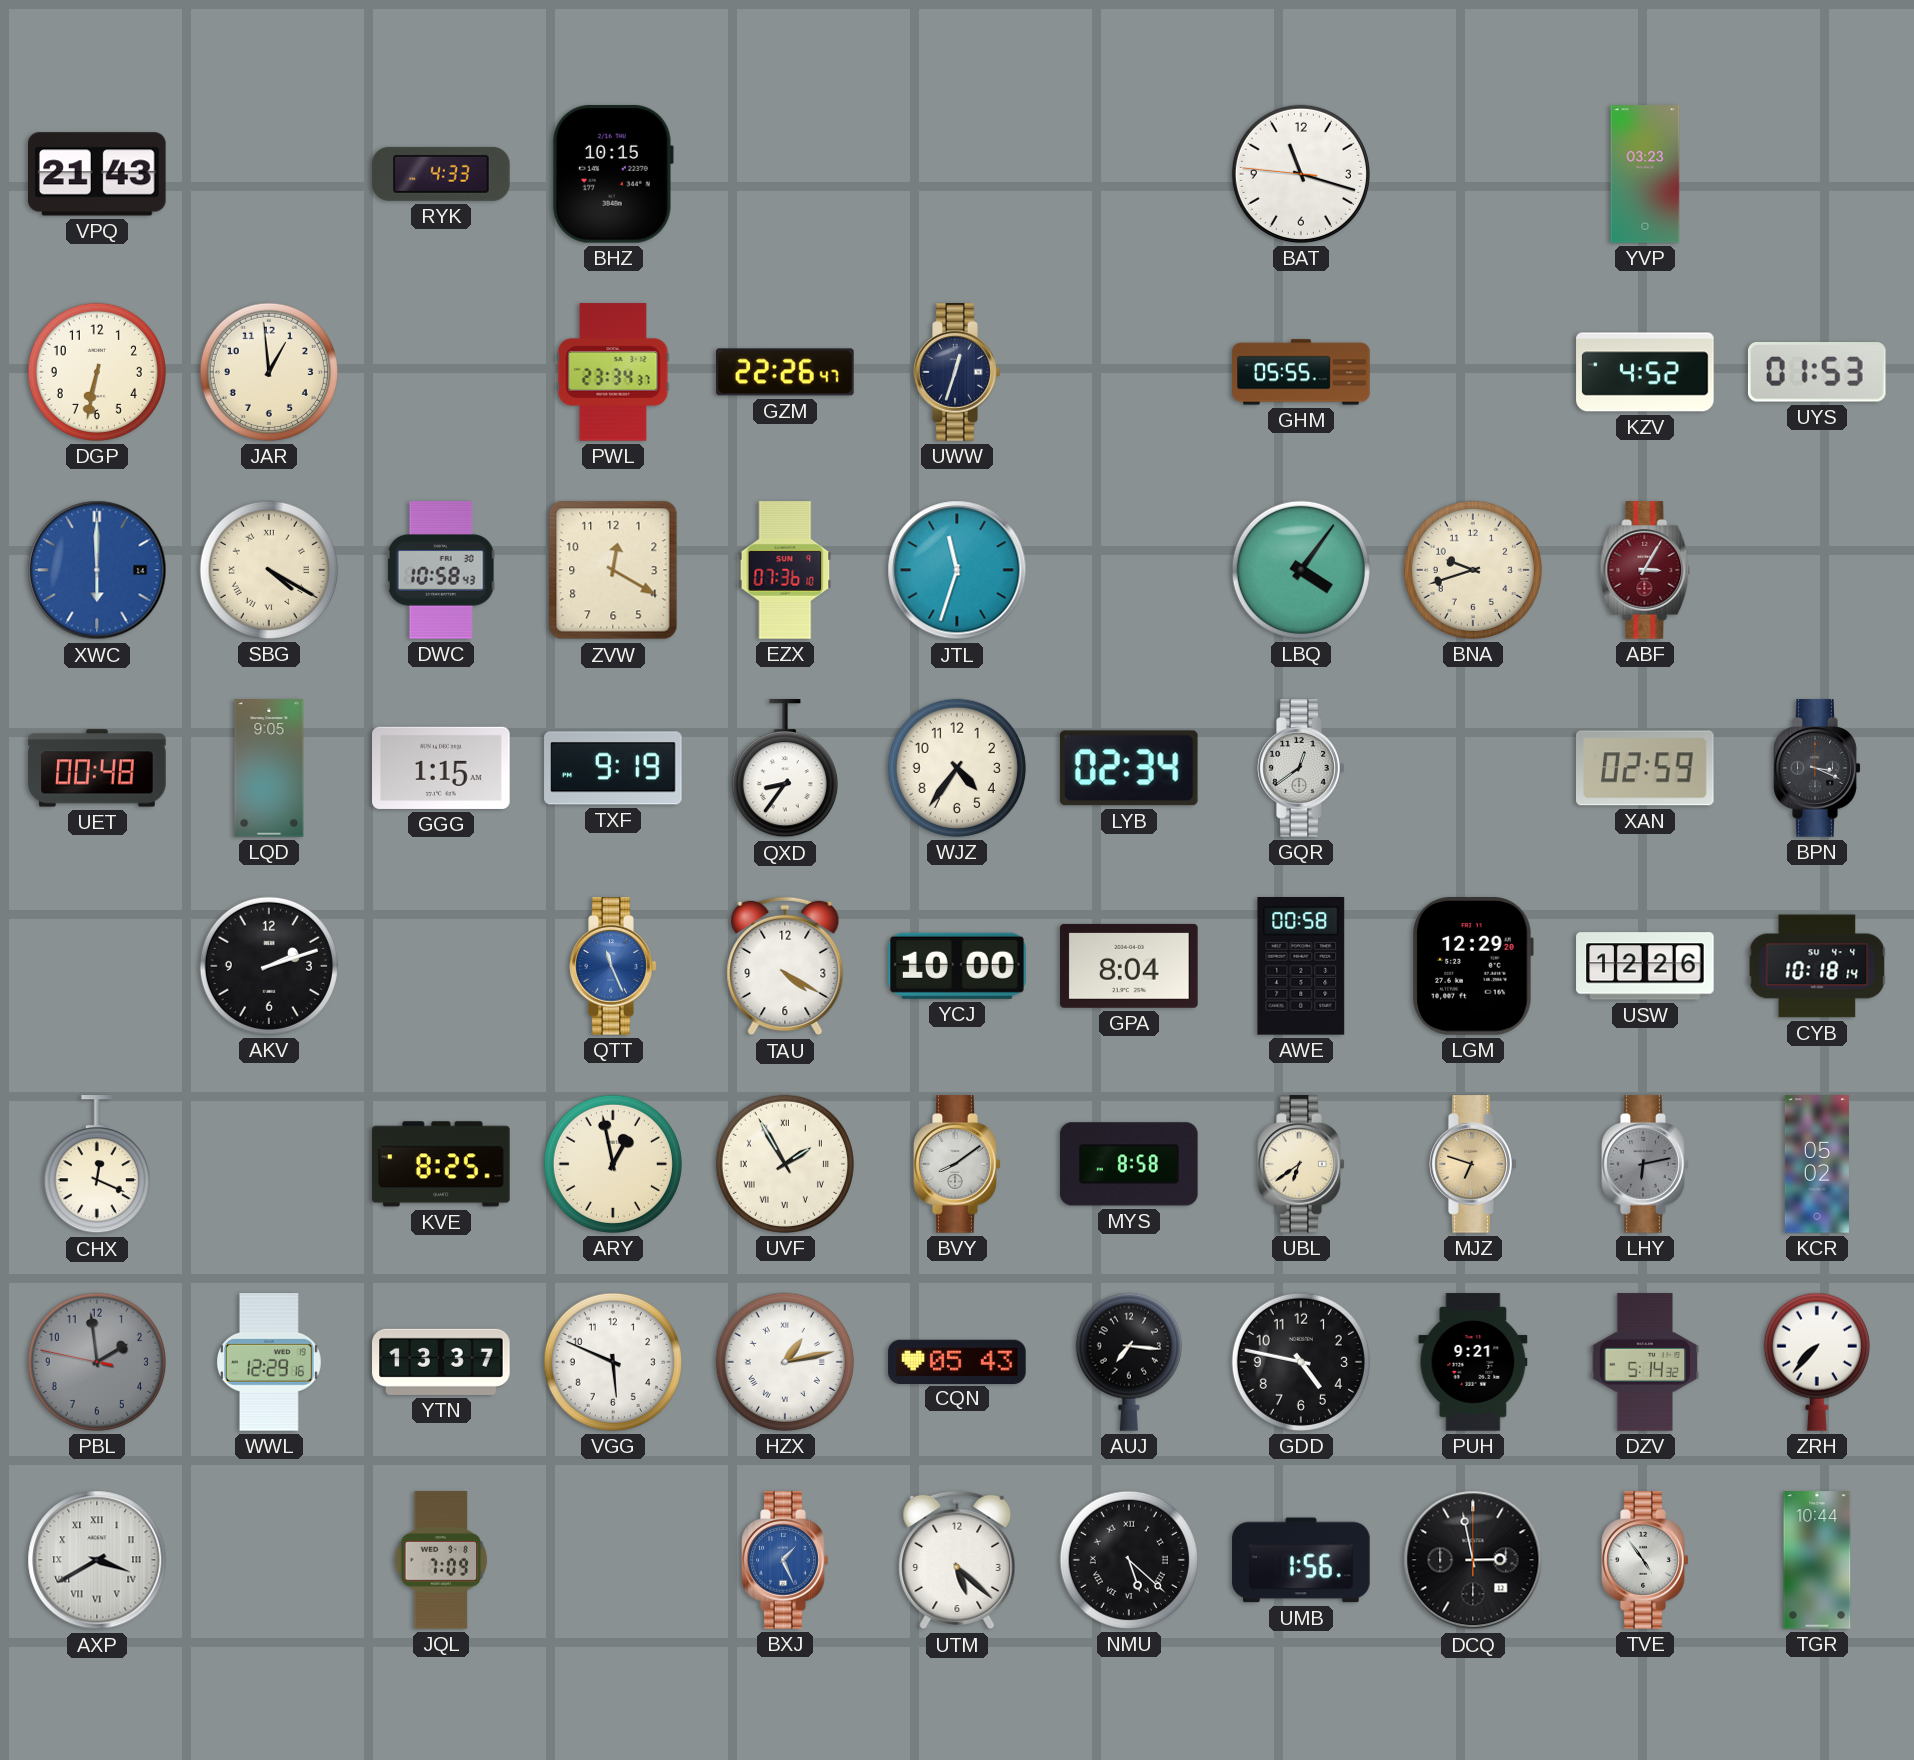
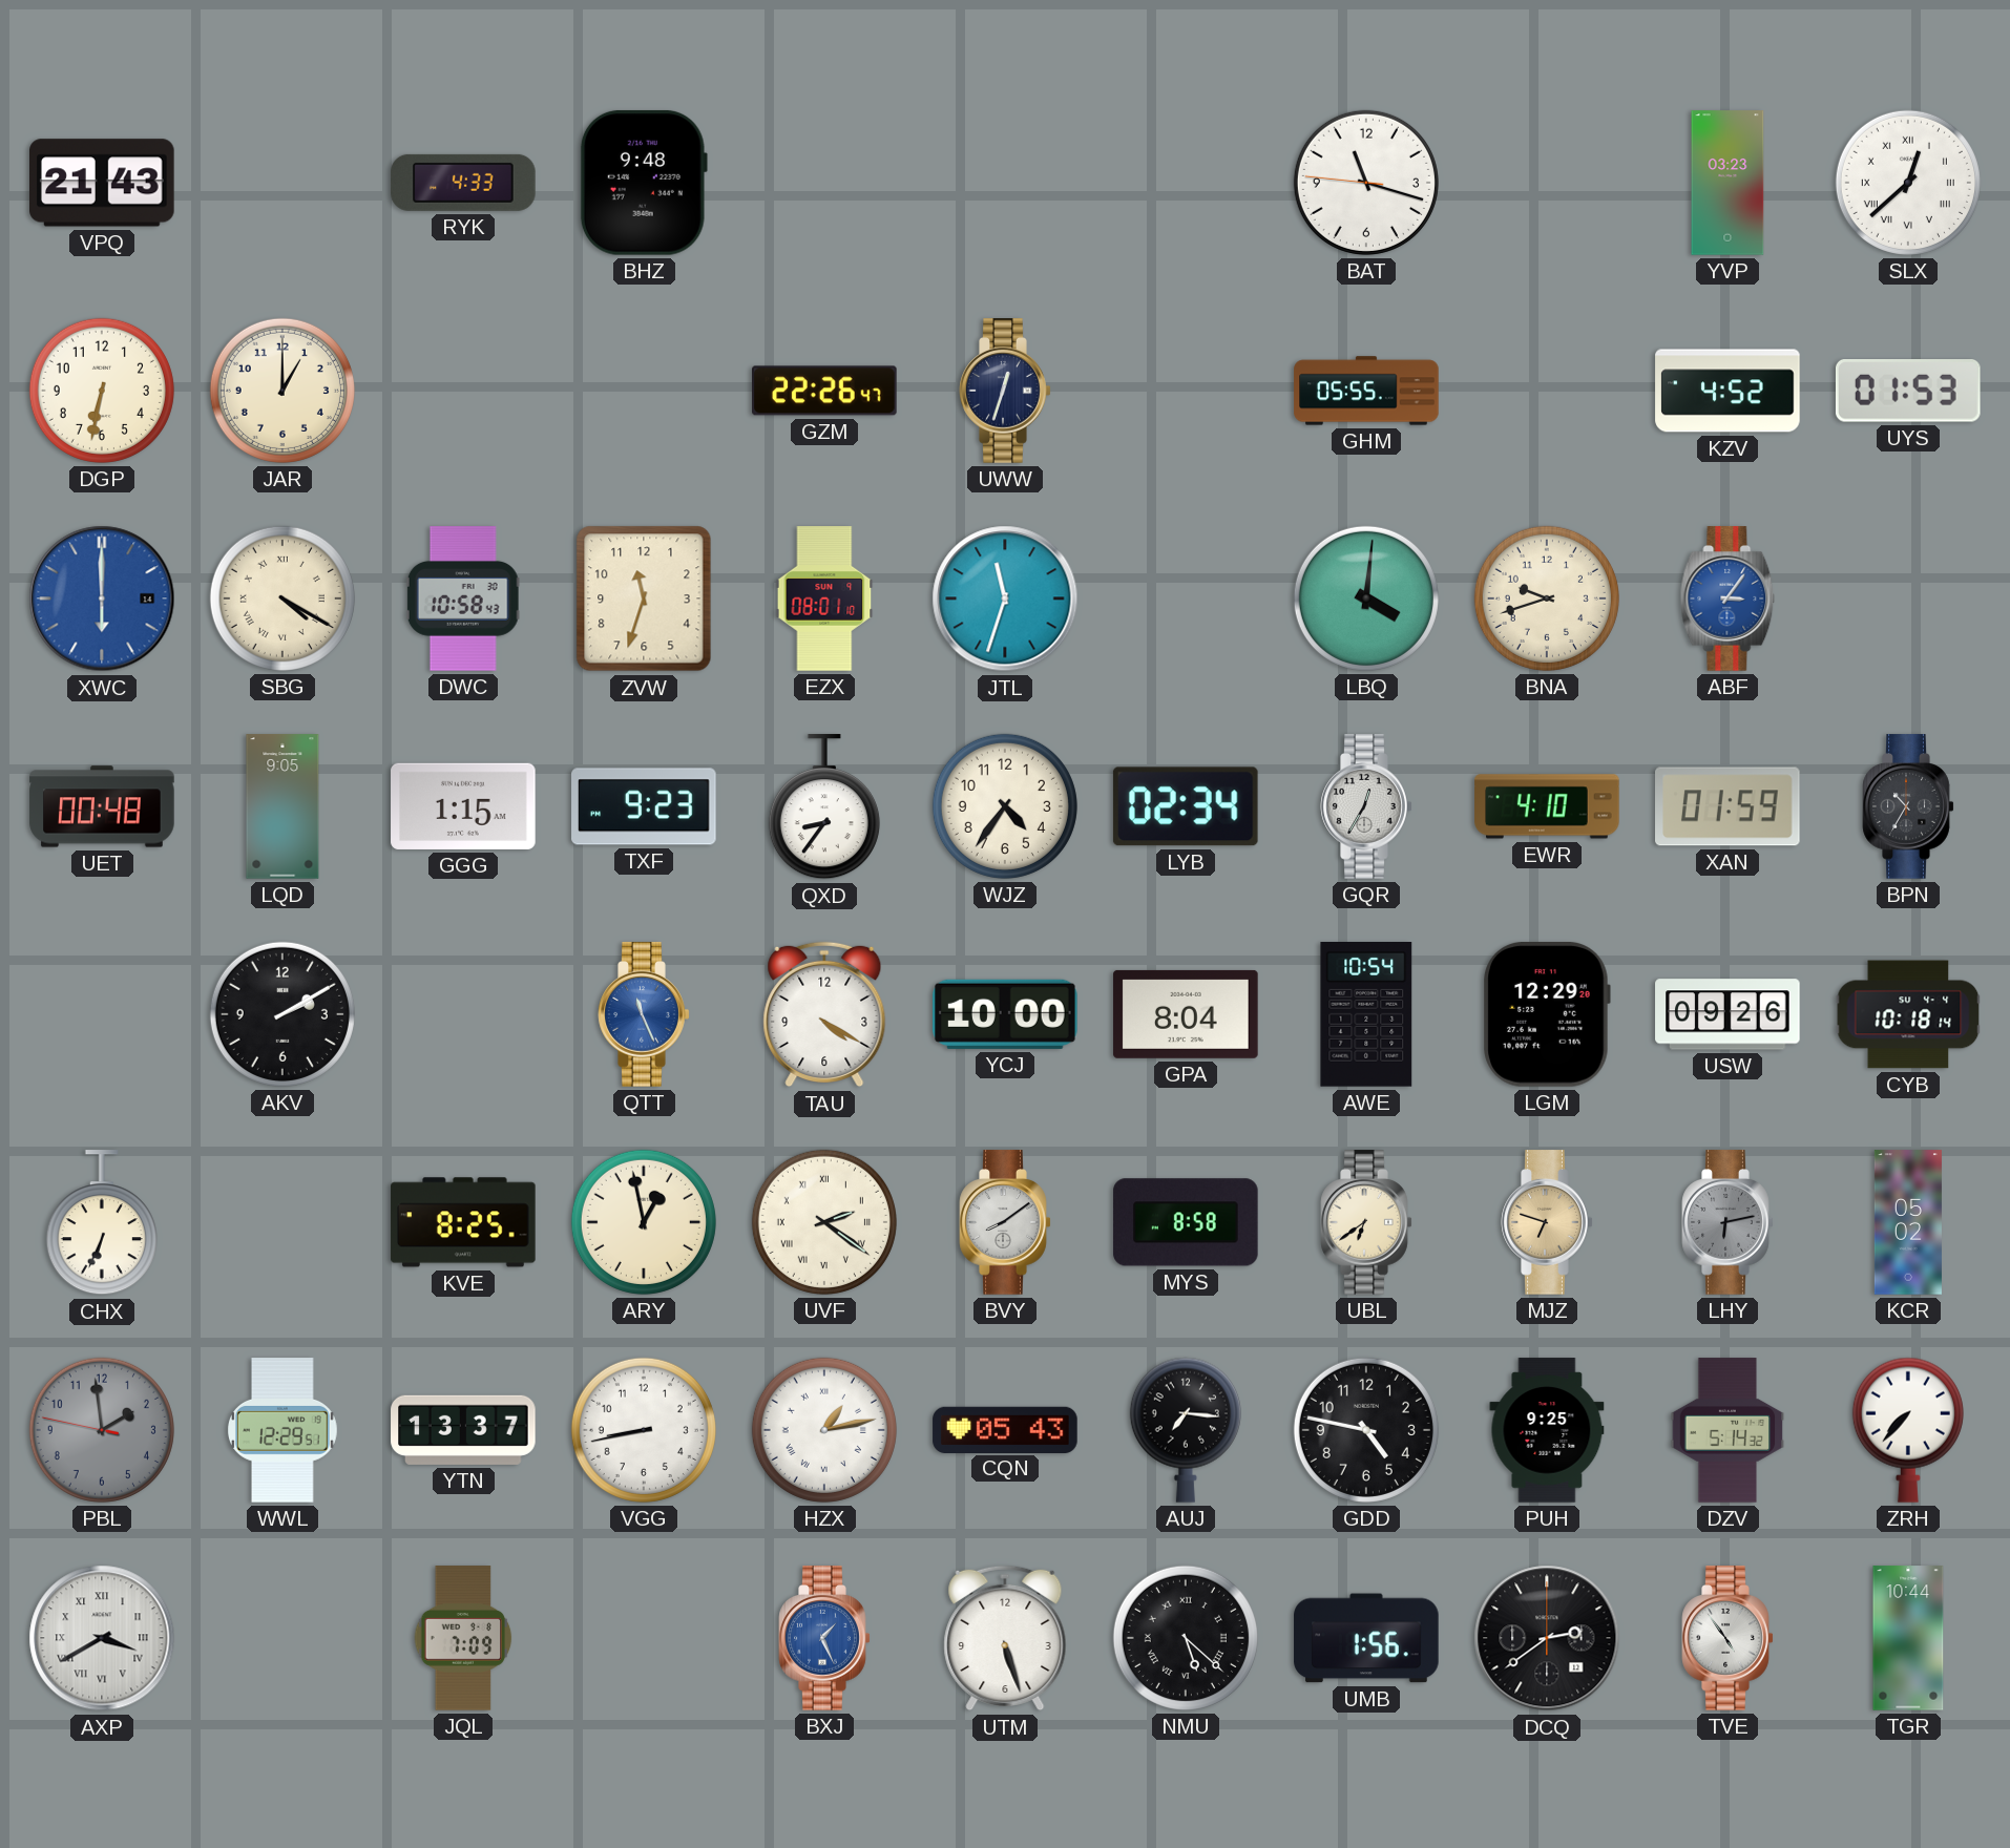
BHZ: 10:15 -> 9:48
SLX: none -> 12:38
JAR: 12:59 -> 1:00
PWL: 23:34 -> none
ZVW: 12:20 -> 11:33
EZX: 07:36 -> 08:01
LBQ: 4:06 -> 4:01
ABF: 3:05 -> 3:06
ABF dial: burgundy -> blue
TXF: 9:19 -> 9:23
GQR: 12:39 -> 12:35
EWR: none -> 4:10
XAN: 02:59 -> 01:59
BPN: 3:19 -> 10:35
AKV: 2:12 -> 2:10
AWE: 00:58 -> 10:54
USW: 12:26 -> 09:26
CHX: 12:19 -> 6:34
UVF: 1:55 -> 2:21
WWL: 12:29:16 -> 12:29:51
VGG: 5:49 -> 8:43
PUH: 9:21 -> 9:25
UTM: 5:22 -> 5:27
DCQ: 2:58 -> 2:39
